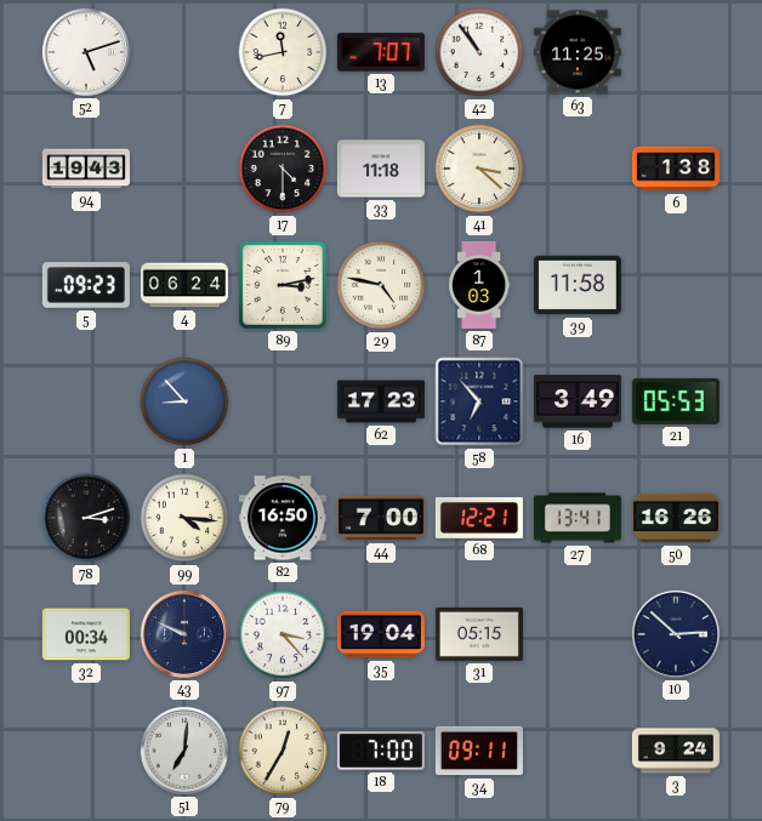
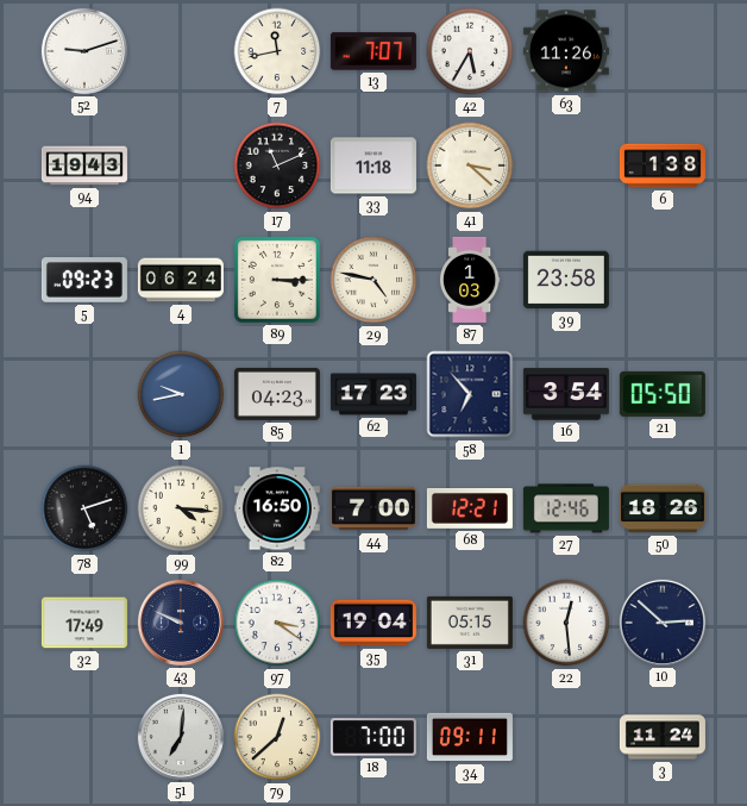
52: 5:12 -> 9:12
42: 10:54 -> 5:35
63: 11:25 -> 11:26
17: 4:30 -> 11:11
89: 3:13 -> 3:15
39: 11:58 -> 23:58
1: 8:53 -> 9:43
85: none -> 04:23
16: 3:49 -> 3:54
21: 05:53 -> 05:50
78: 3:12 -> 5:12
27: 13:41 -> 12:46
50: 16:26 -> 18:26
32: 00:34 -> 17:49
97: 3:23 -> 3:21
22: none -> 12:29
79: 12:35 -> 12:38
3: 9:24 -> 11:24
